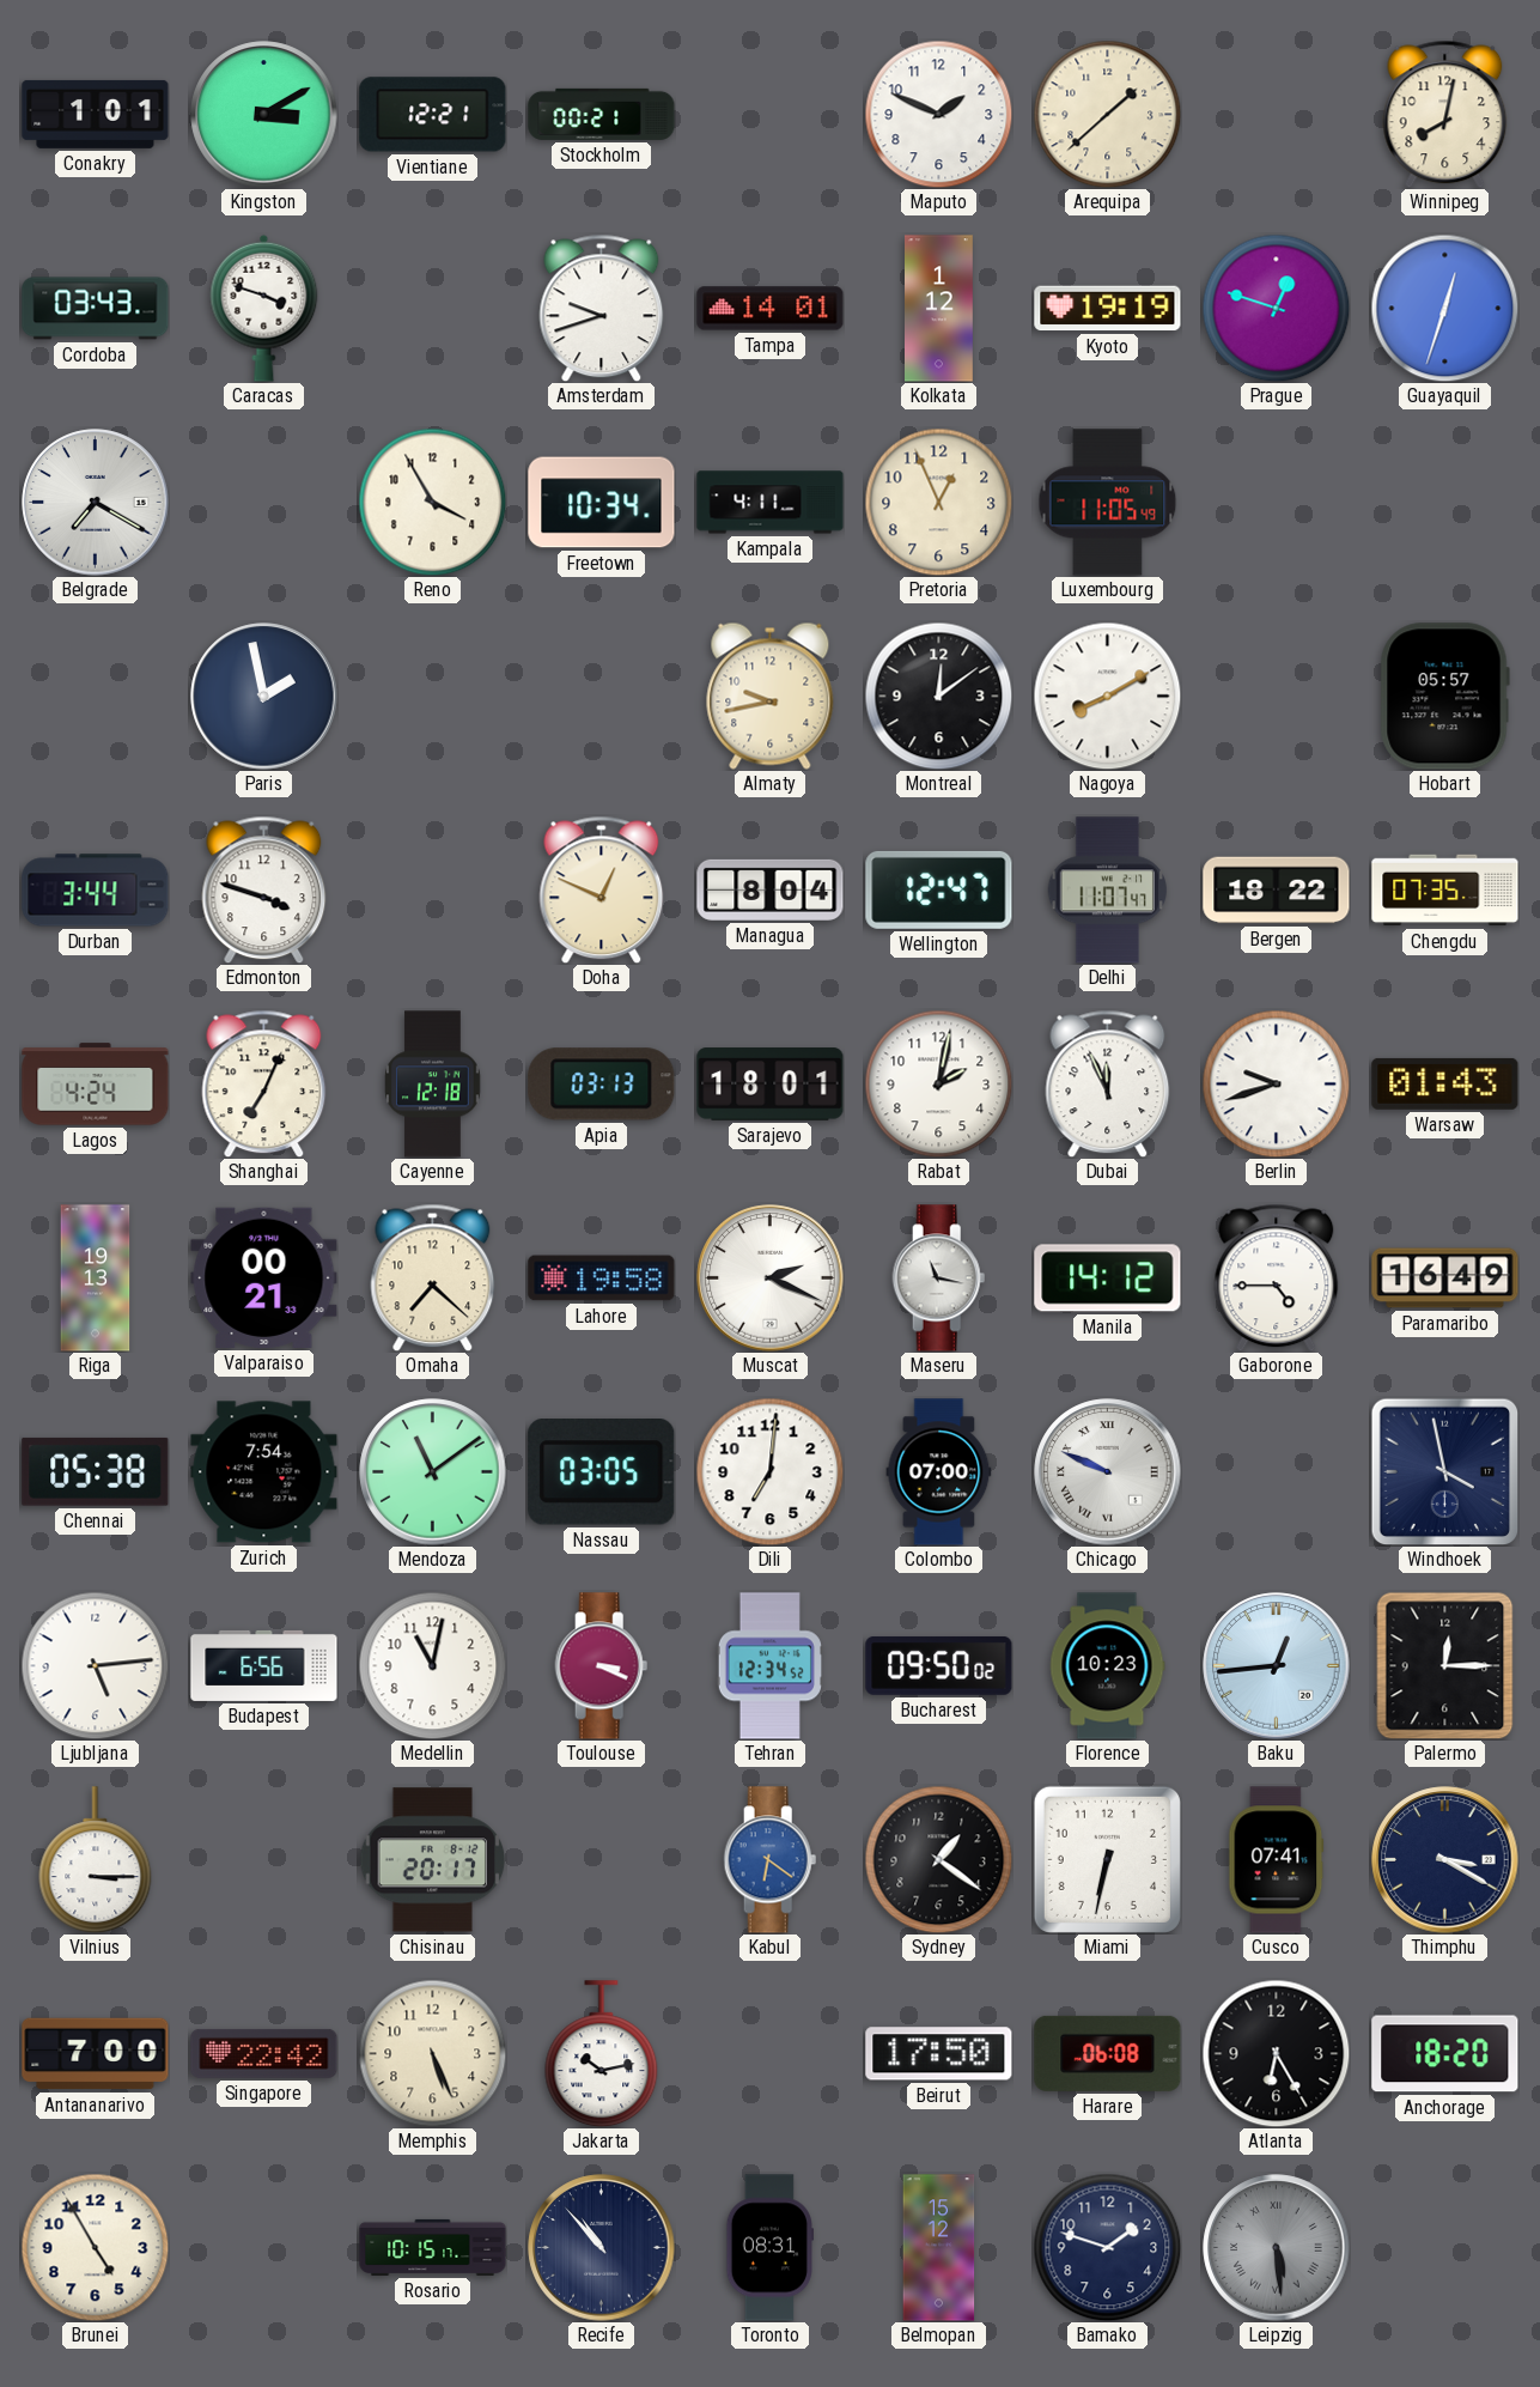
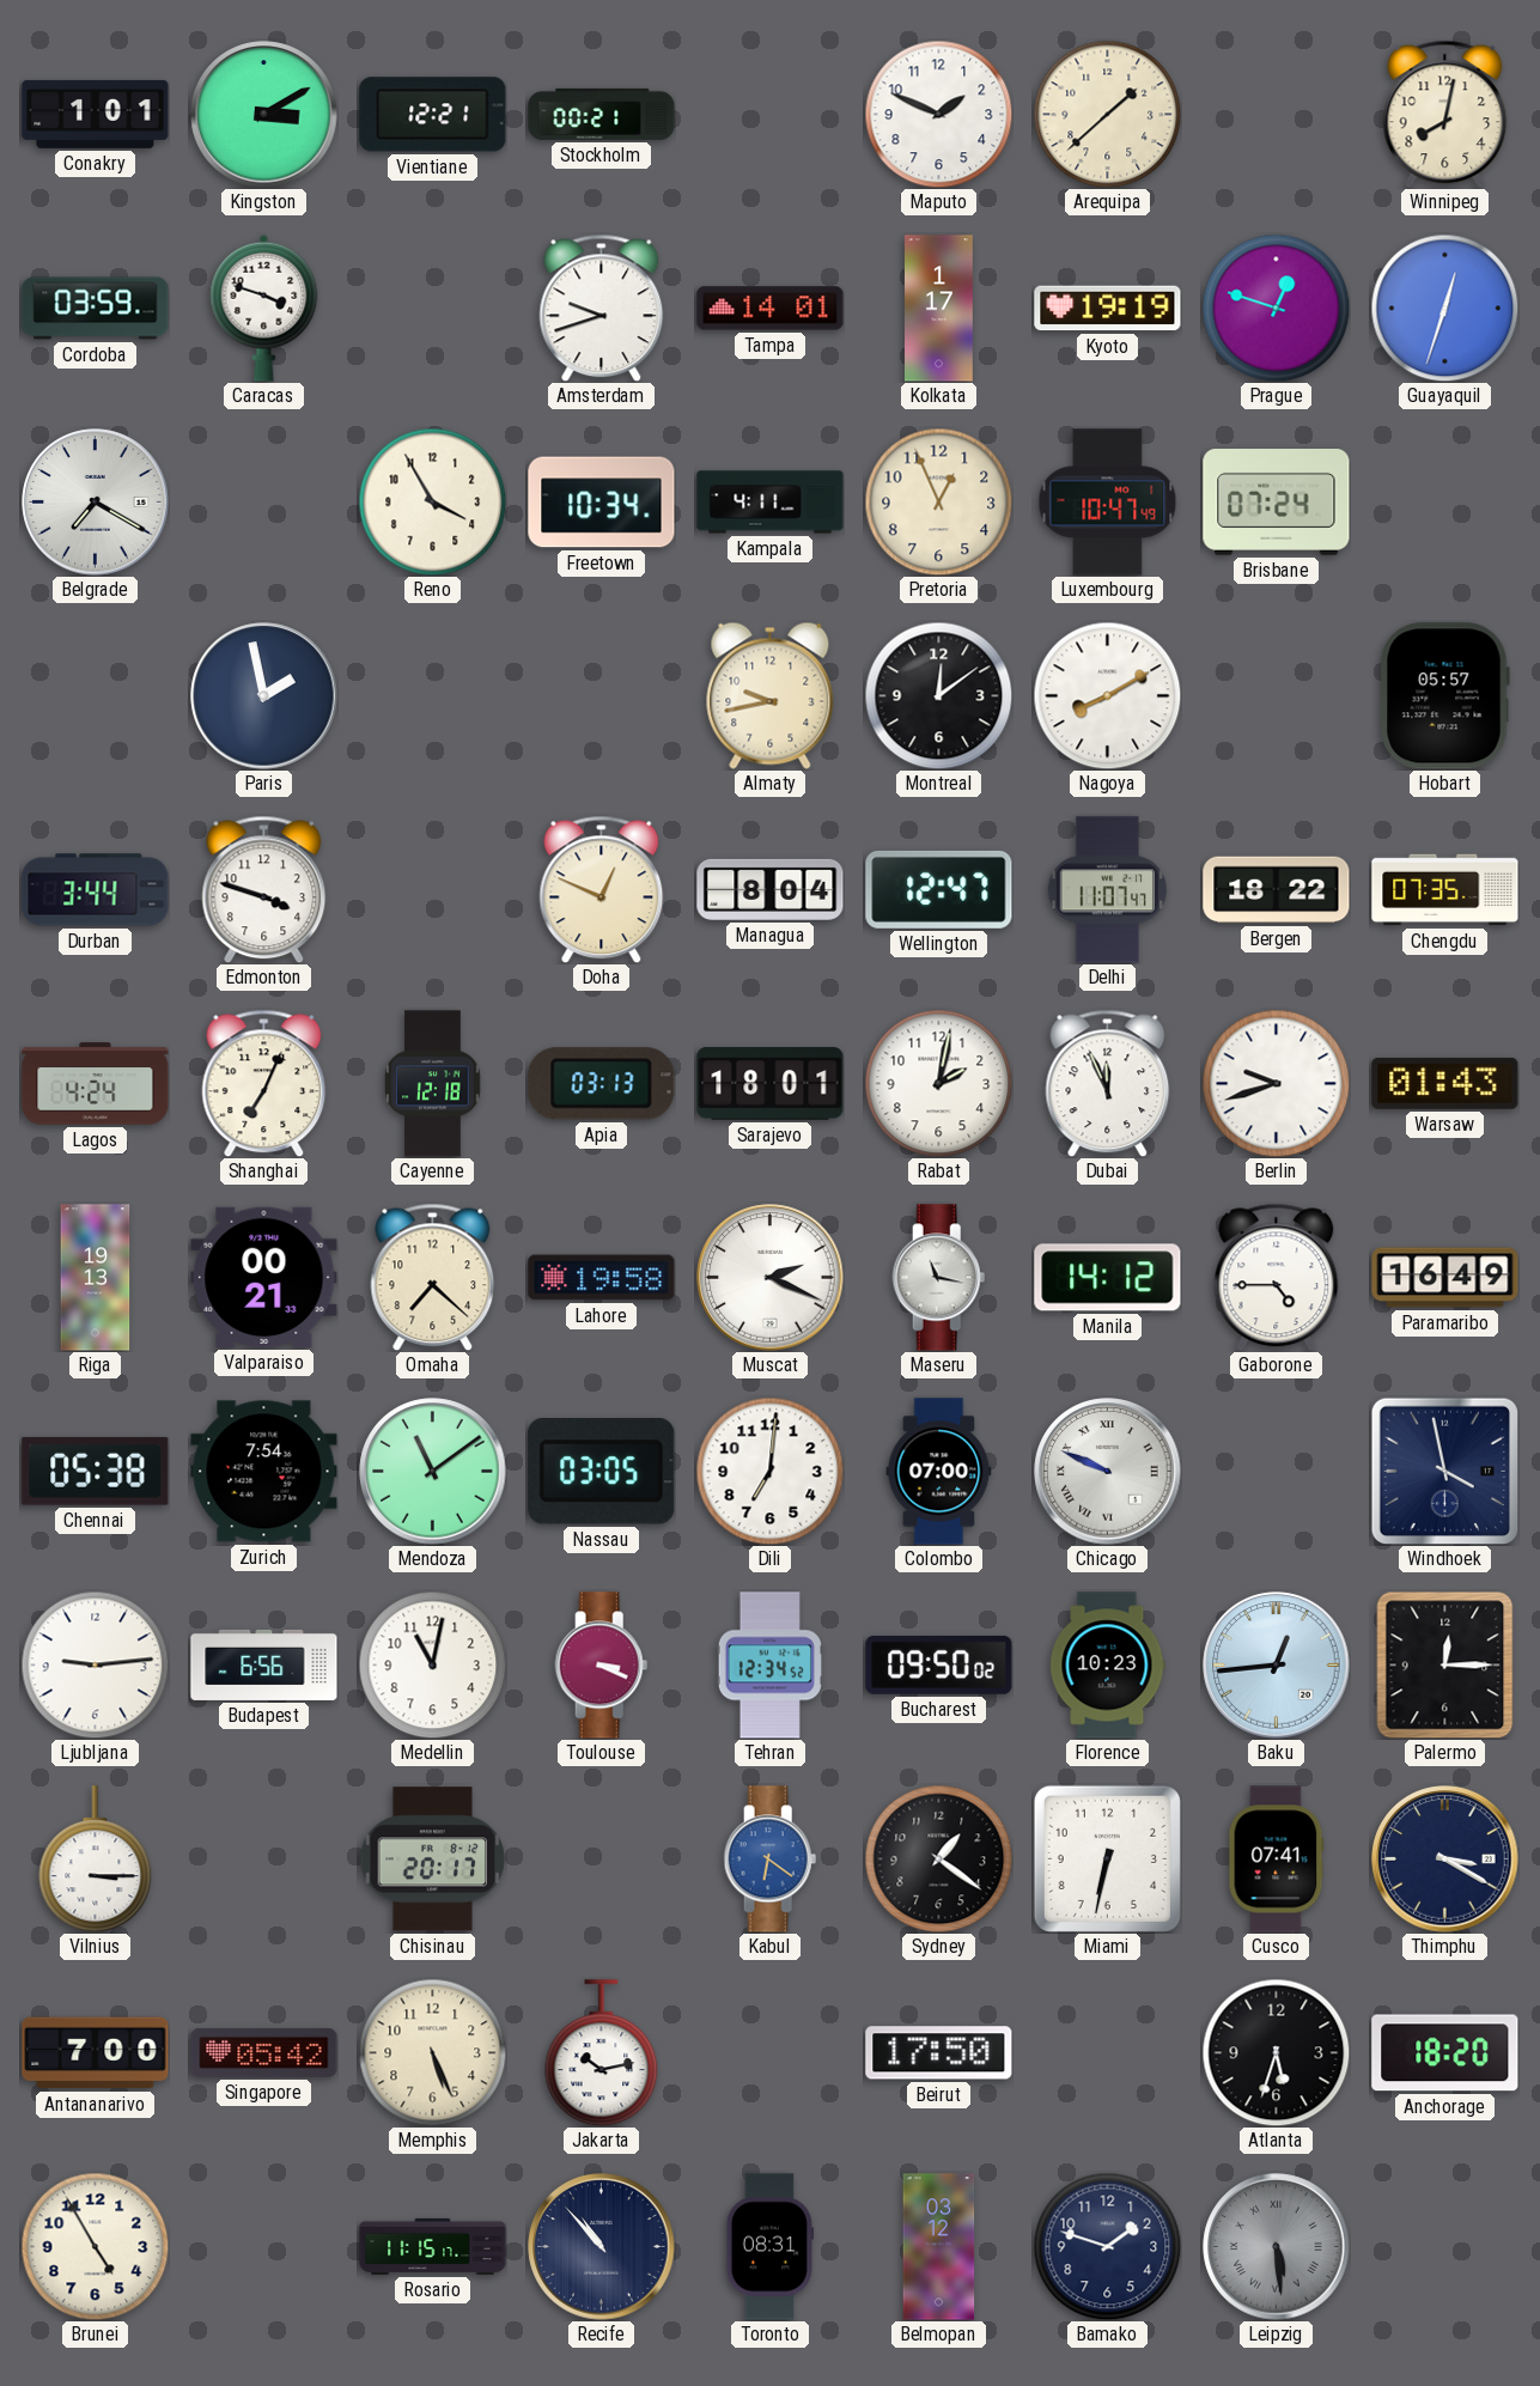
Cordoba: 03:43 -> 03:59
Kolkata: 1:12 -> 1:17
Luxembourg: 11:05 -> 10:47
Brisbane: none -> 07:24
Ljubljana: 5:14 -> 9:14
Singapore: 22:42 -> 05:42
Harare: 06:08 -> none
Atlanta: 6:25 -> 5:33
Rosario: 10:15 -> 11:15
Belmopan: 15:12 -> 03:12
